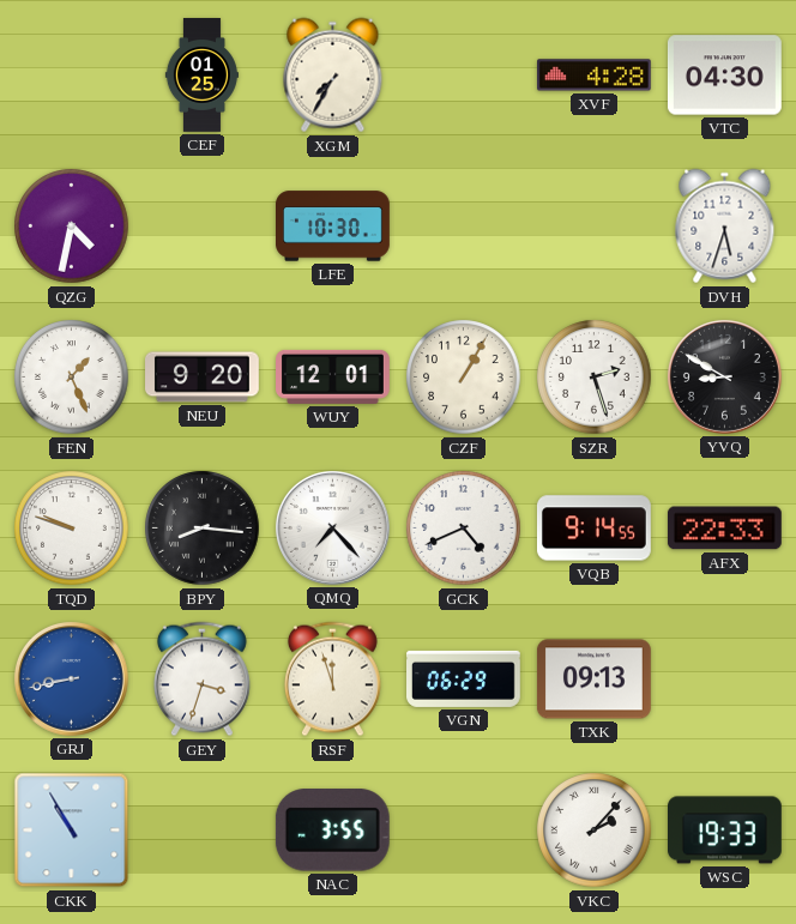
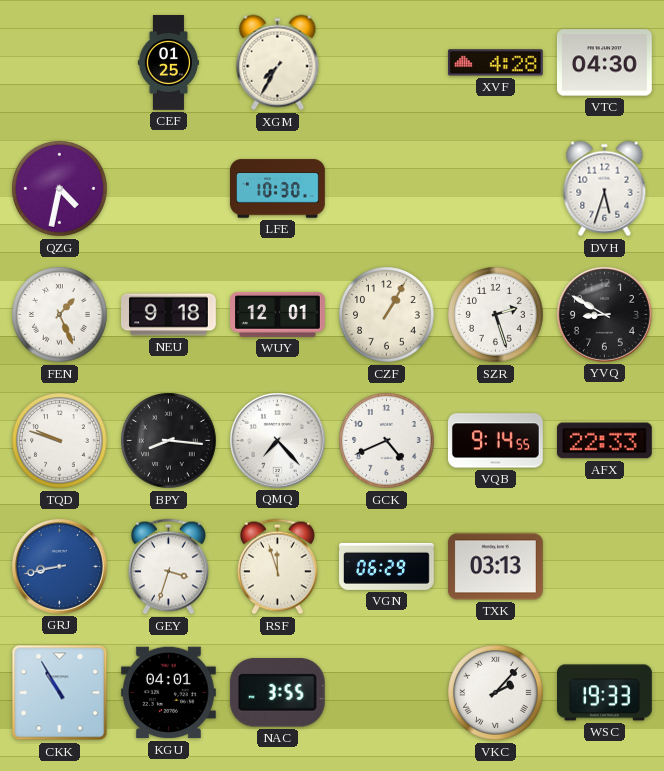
NEU: 9:20 -> 9:18
TXK: 09:13 -> 03:13
KGU: none -> 04:01
